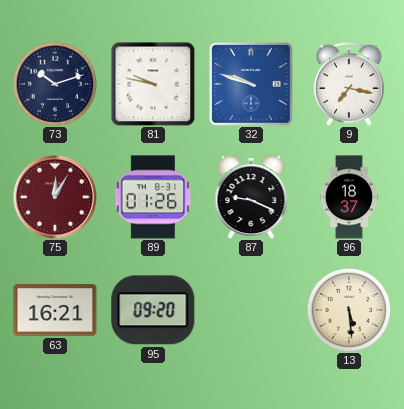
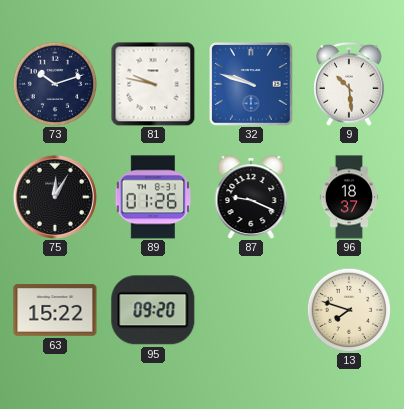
9: 7:17 -> 10:29
75 dial: burgundy -> black
63: 16:21 -> 15:22
13: 5:29 -> 7:48
